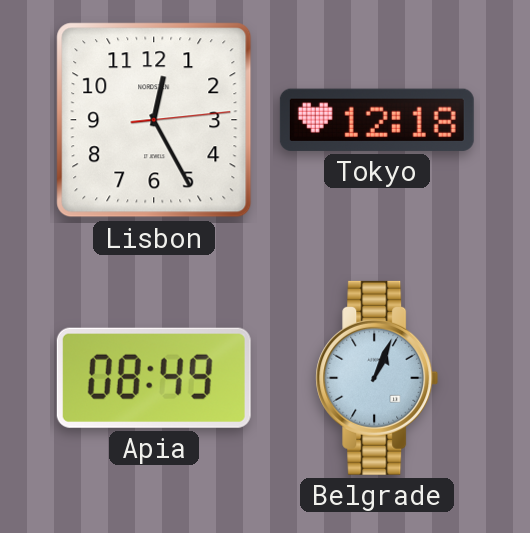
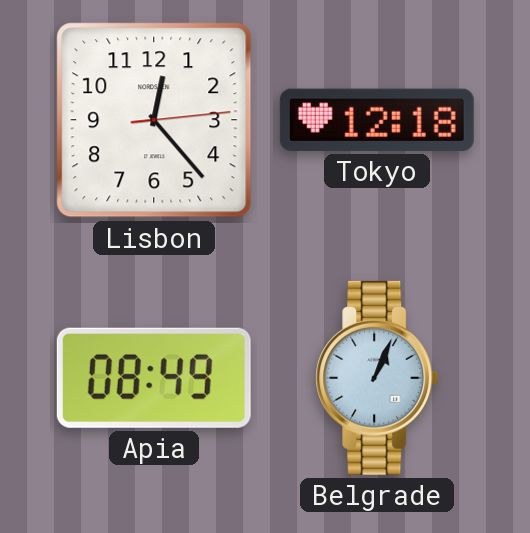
Lisbon: 12:25 -> 12:23
